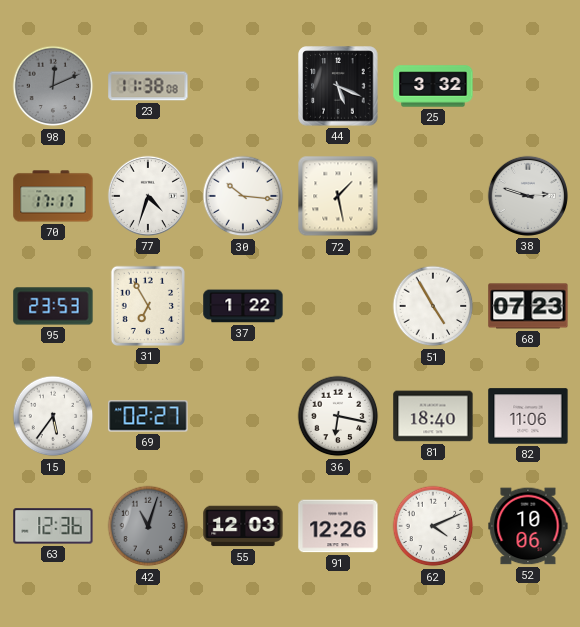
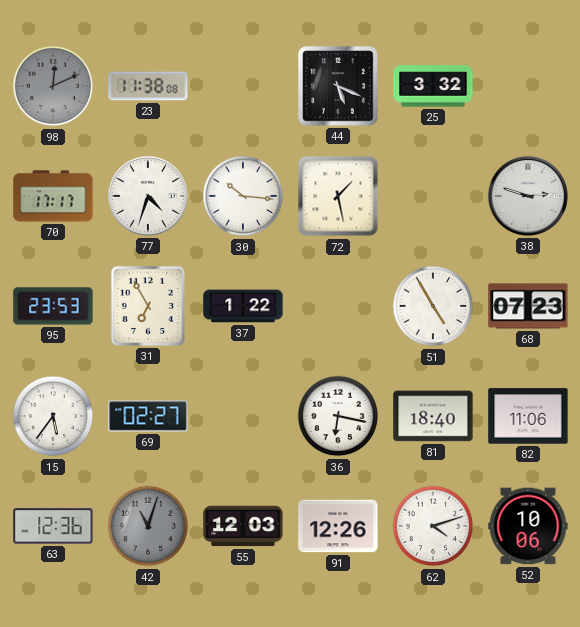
62: 4:11 -> 4:12
